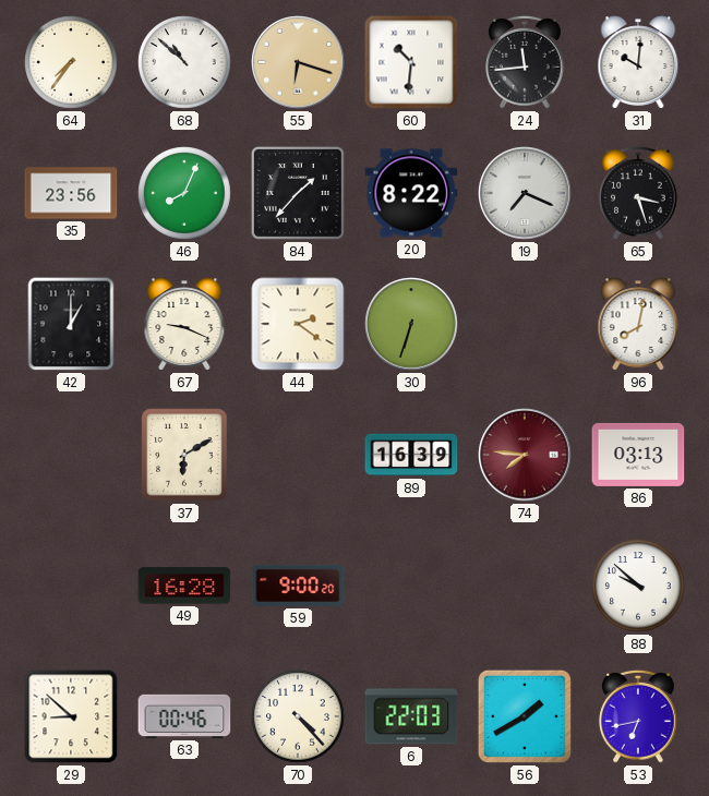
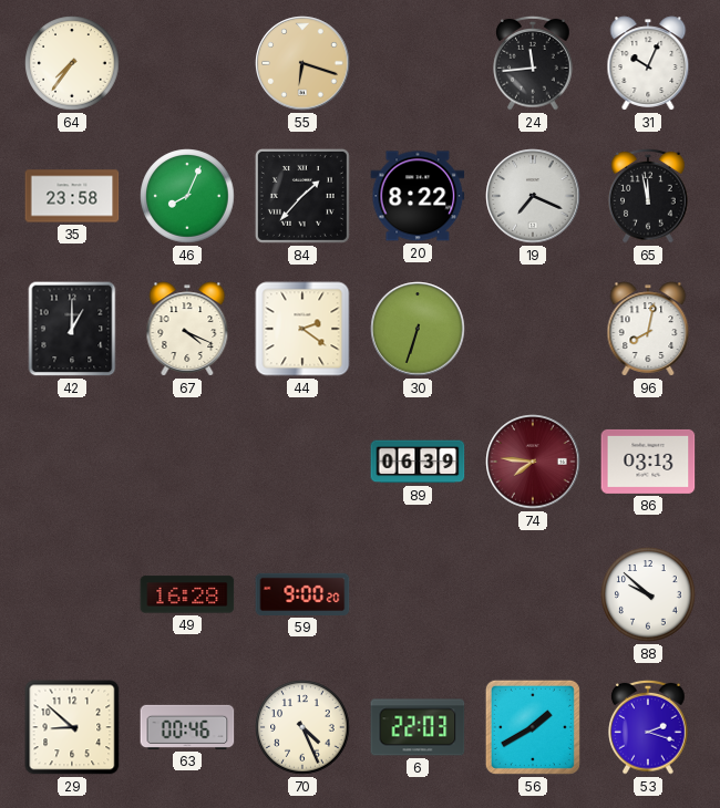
68: 10:52 -> none
60: 10:31 -> none
31: 10:01 -> 10:04
35: 23:56 -> 23:58
65: 3:27 -> 11:58
67: 9:19 -> 4:19
37: 6:10 -> none
89: 16:39 -> 06:39
70: 4:23 -> 4:26
53: 6:43 -> 2:18
